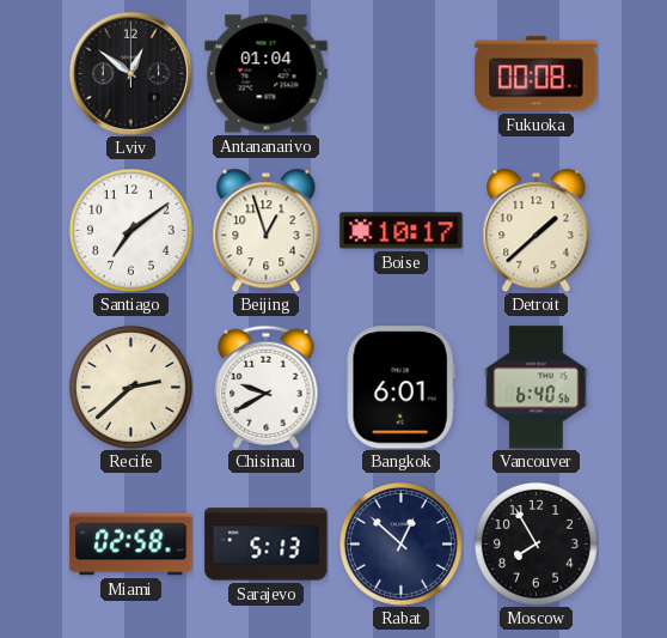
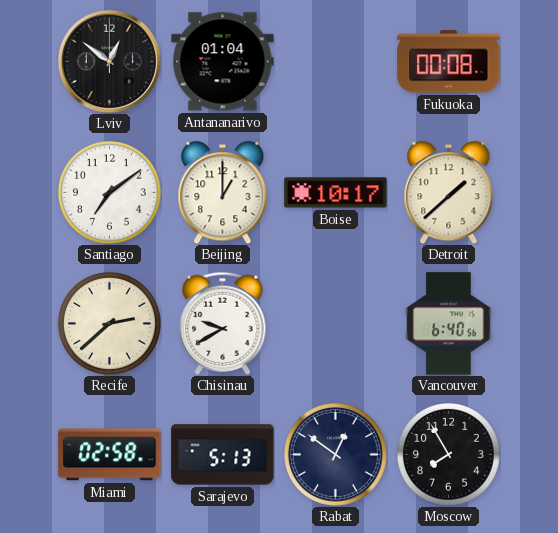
Beijing: 12:57 -> 1:00
Bangkok: 6:01 -> none
Rabat: 12:52 -> 12:51
